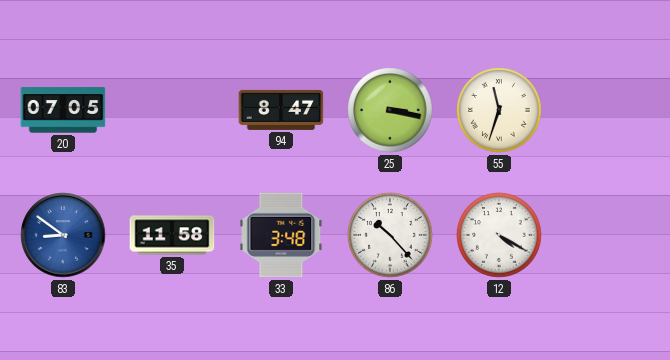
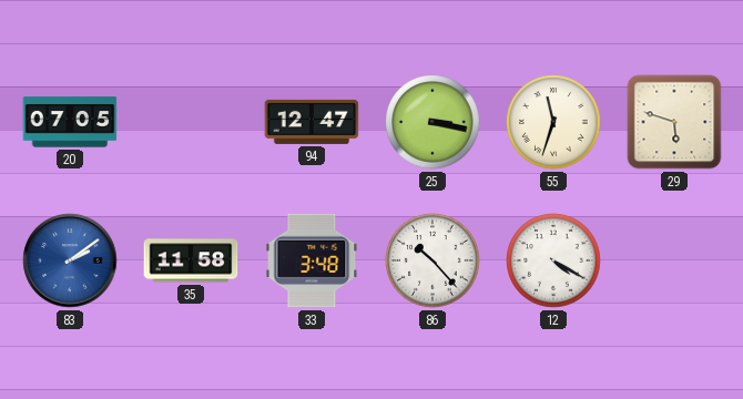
94: 8:47 -> 12:47
29: none -> 5:48
83: 8:51 -> 2:09
